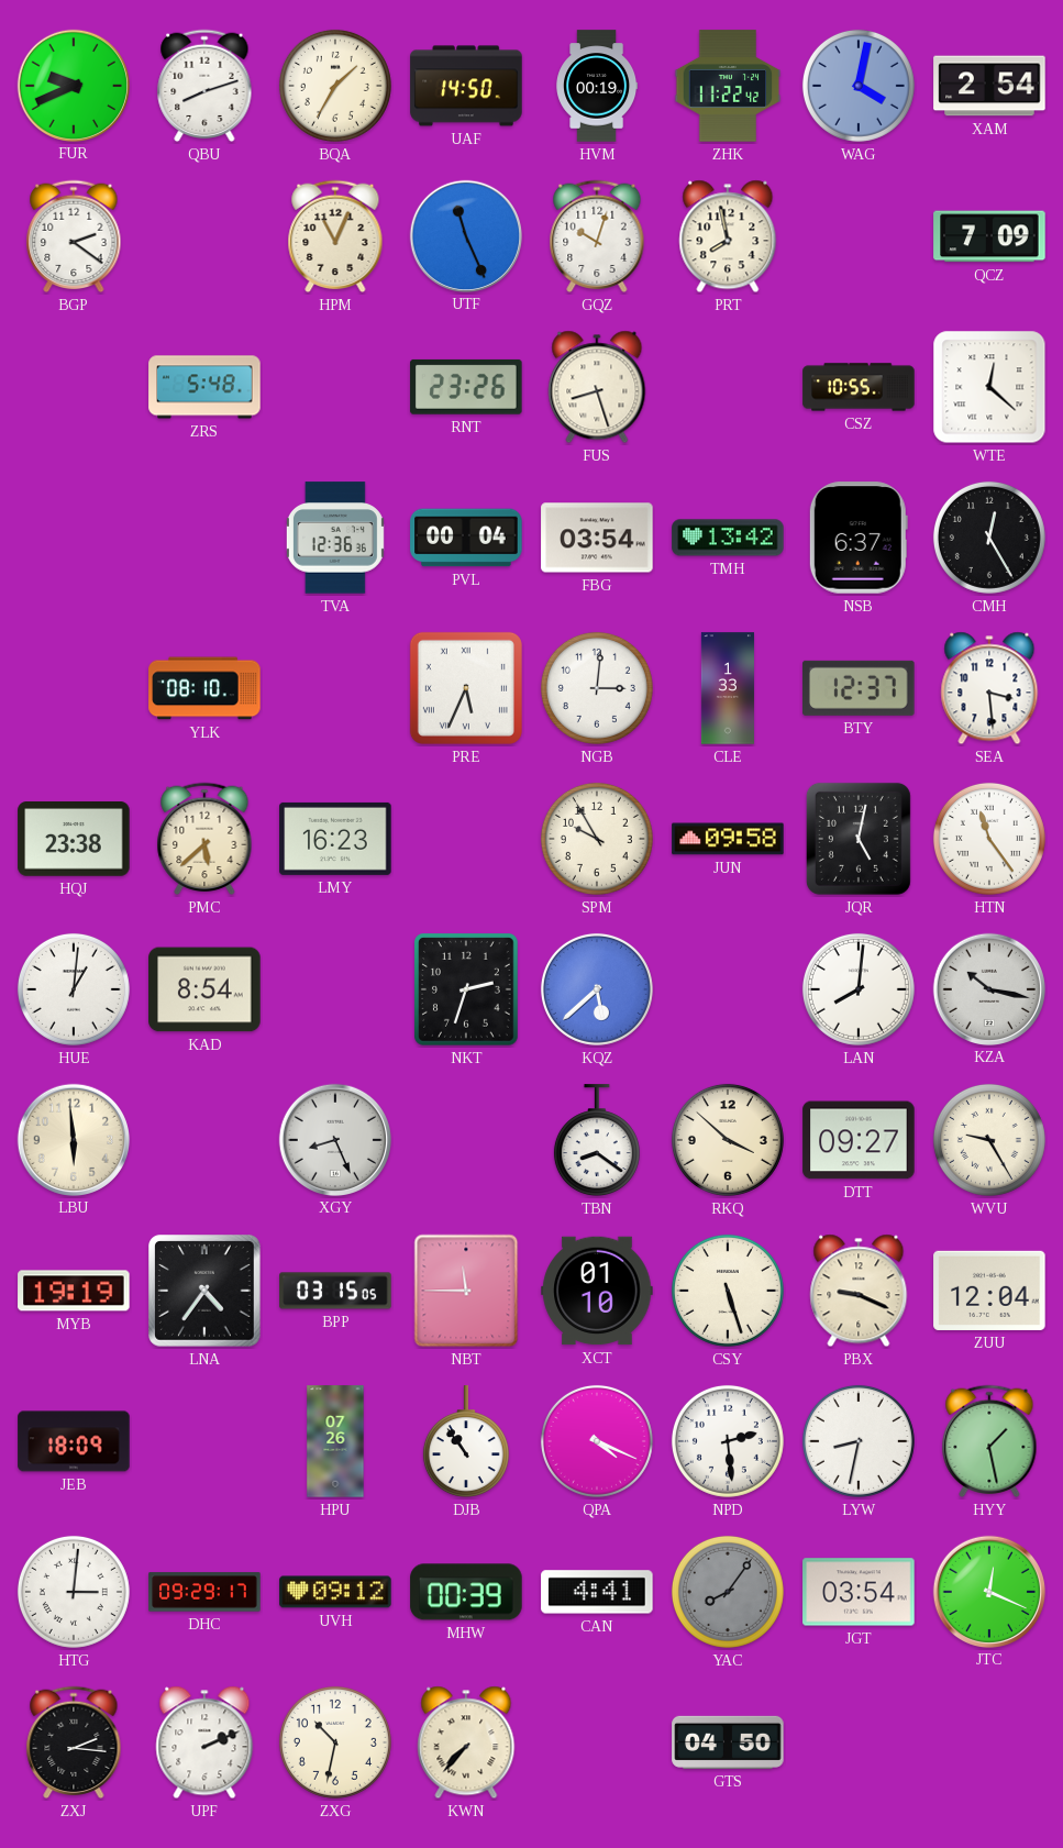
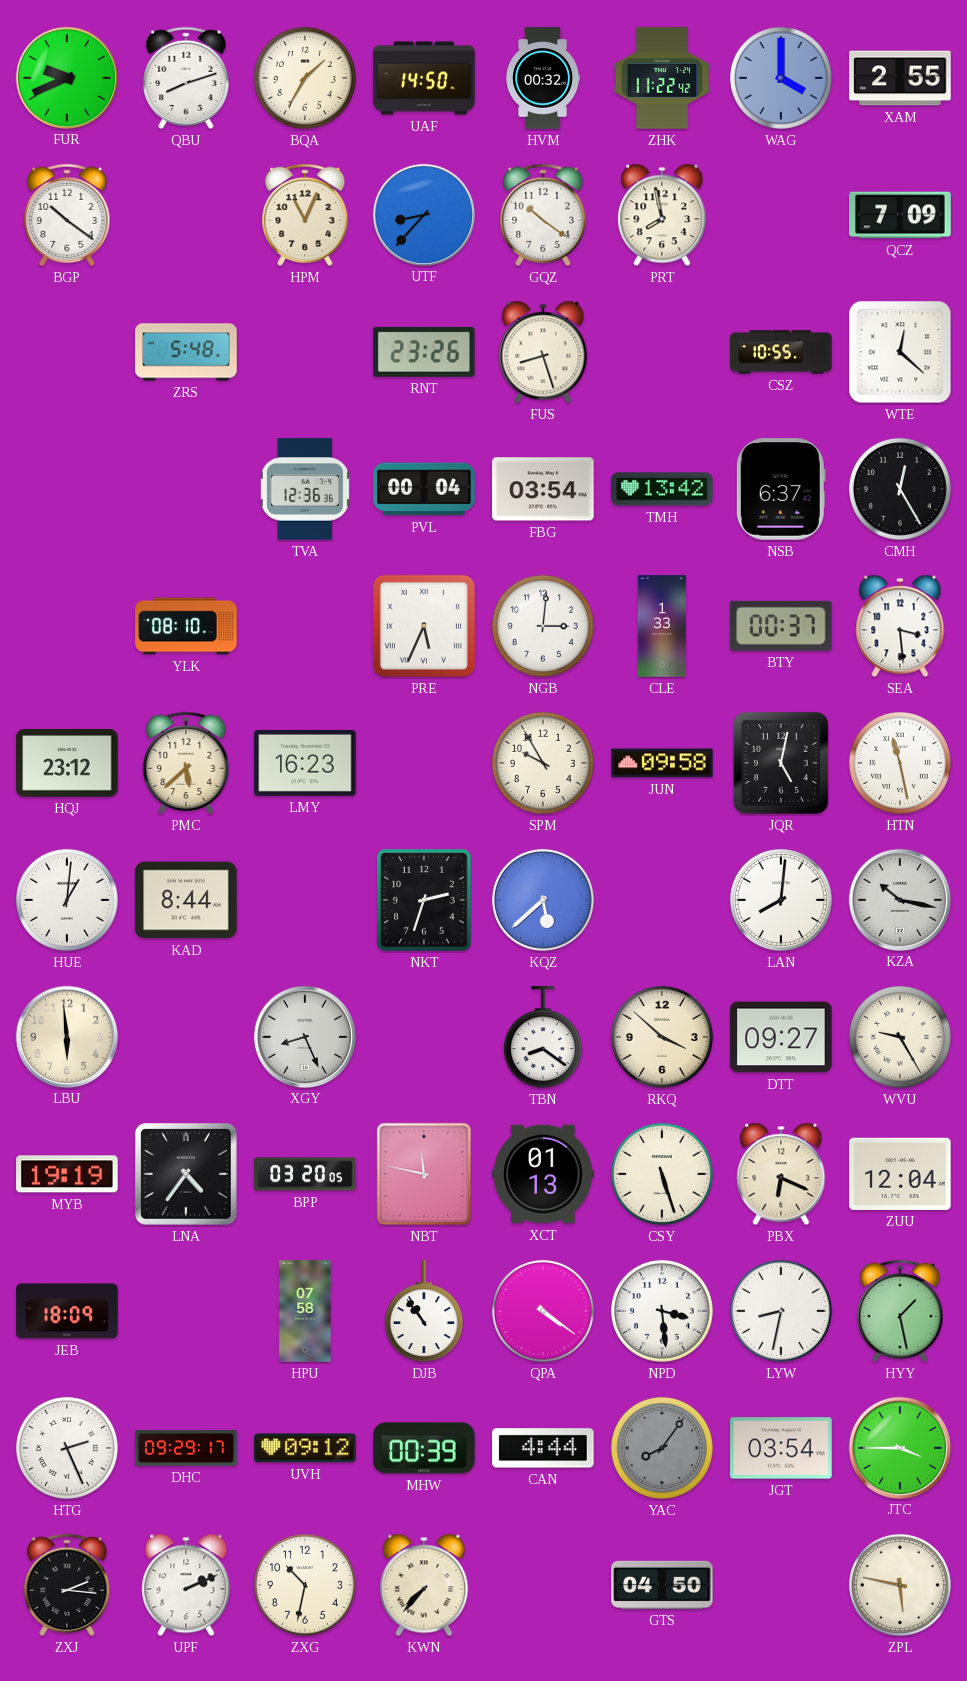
HVM: 00:19 -> 00:32
WAG: 4:02 -> 4:00
XAM: 2:54 -> 2:55
BGP: 2:21 -> 10:21
UTF: 11:26 -> 8:37
GQZ: 10:03 -> 10:21
BTY: 12:37 -> 00:37
HQJ: 23:38 -> 23:12
HTN: 11:24 -> 11:28
KAD: 8:54 -> 8:44
BPP: 03:15 -> 03:20
NBT: 11:45 -> 11:47
XCT: 01:10 -> 01:13
PBX: 9:19 -> 6:19
HPU: 07:26 -> 07:58
QPA: 4:19 -> 4:21
NPD: 2:29 -> 3:29
HTG: 3:01 -> 2:26
CAN: 4:41 -> 4:44
JTC: 12:19 -> 3:45
ZPL: none -> 5:47
